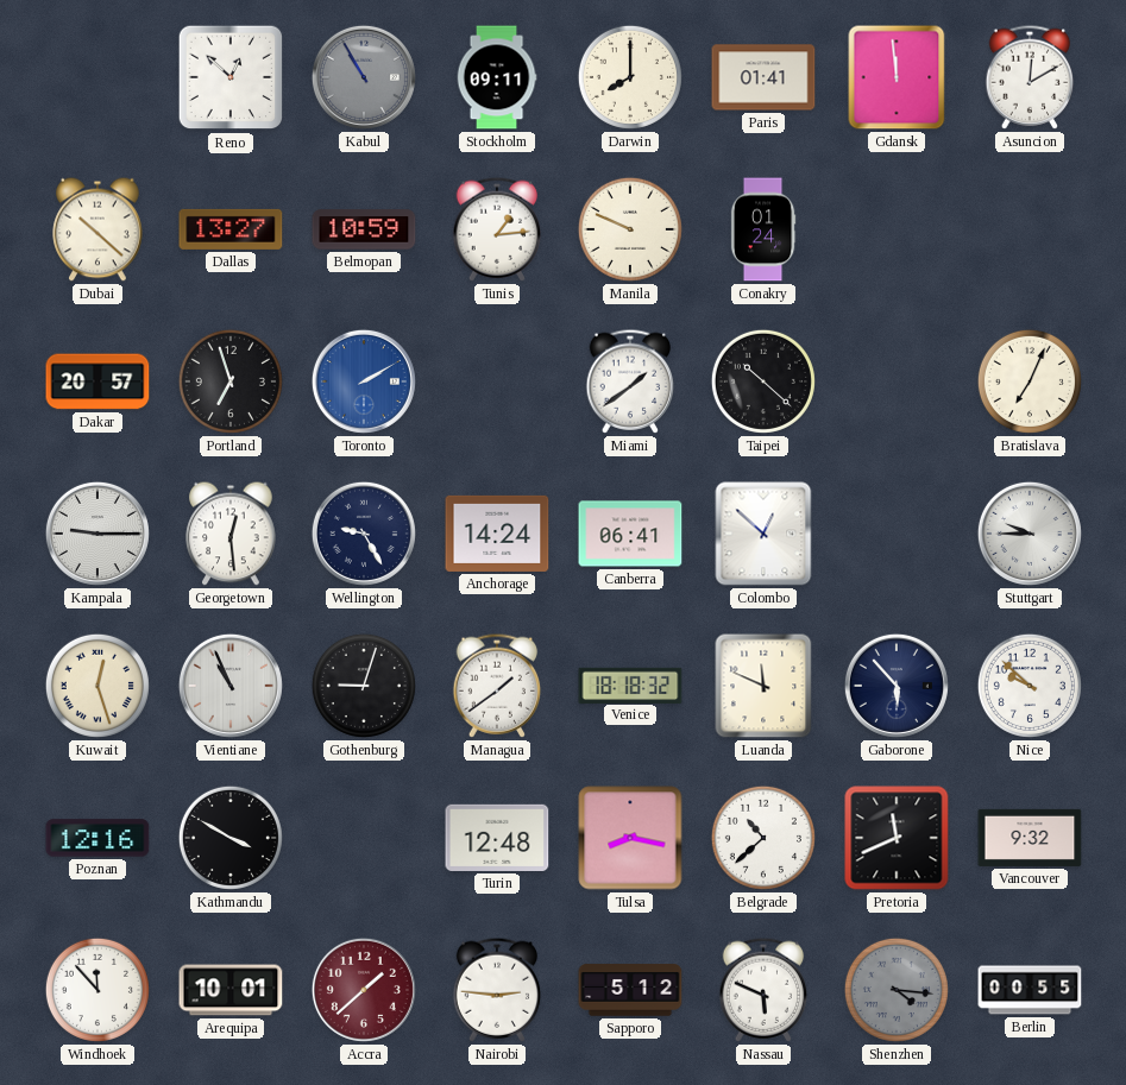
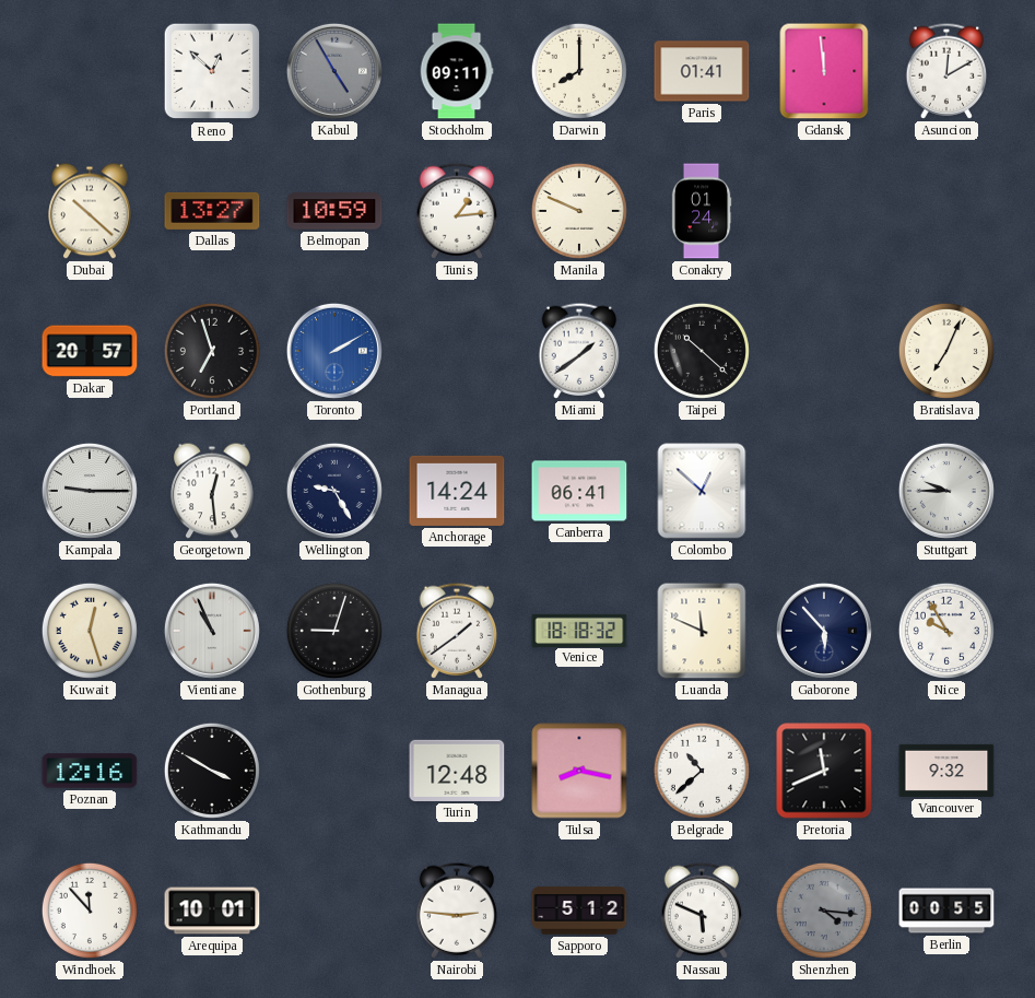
Kabul: 10:55 -> 4:55
Nice: 9:52 -> 9:55
Accra: 1:38 -> none
